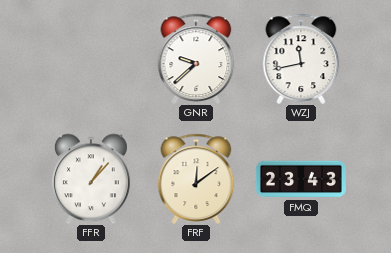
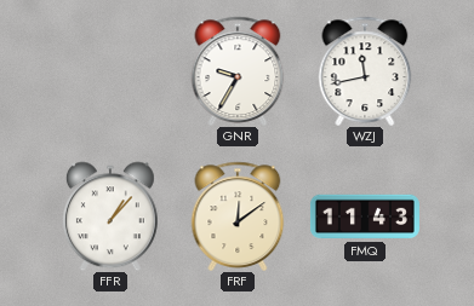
GNR: 9:38 -> 9:35
FMQ: 23:43 -> 11:43
